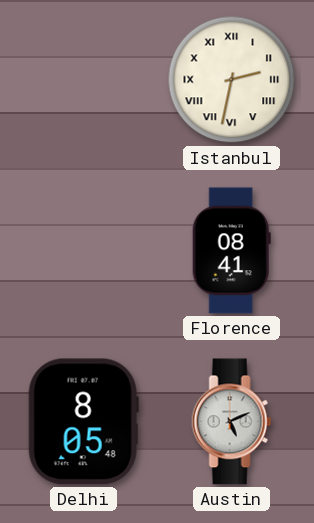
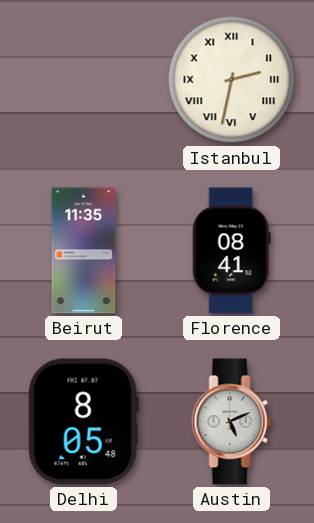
Beirut: none -> 11:35
